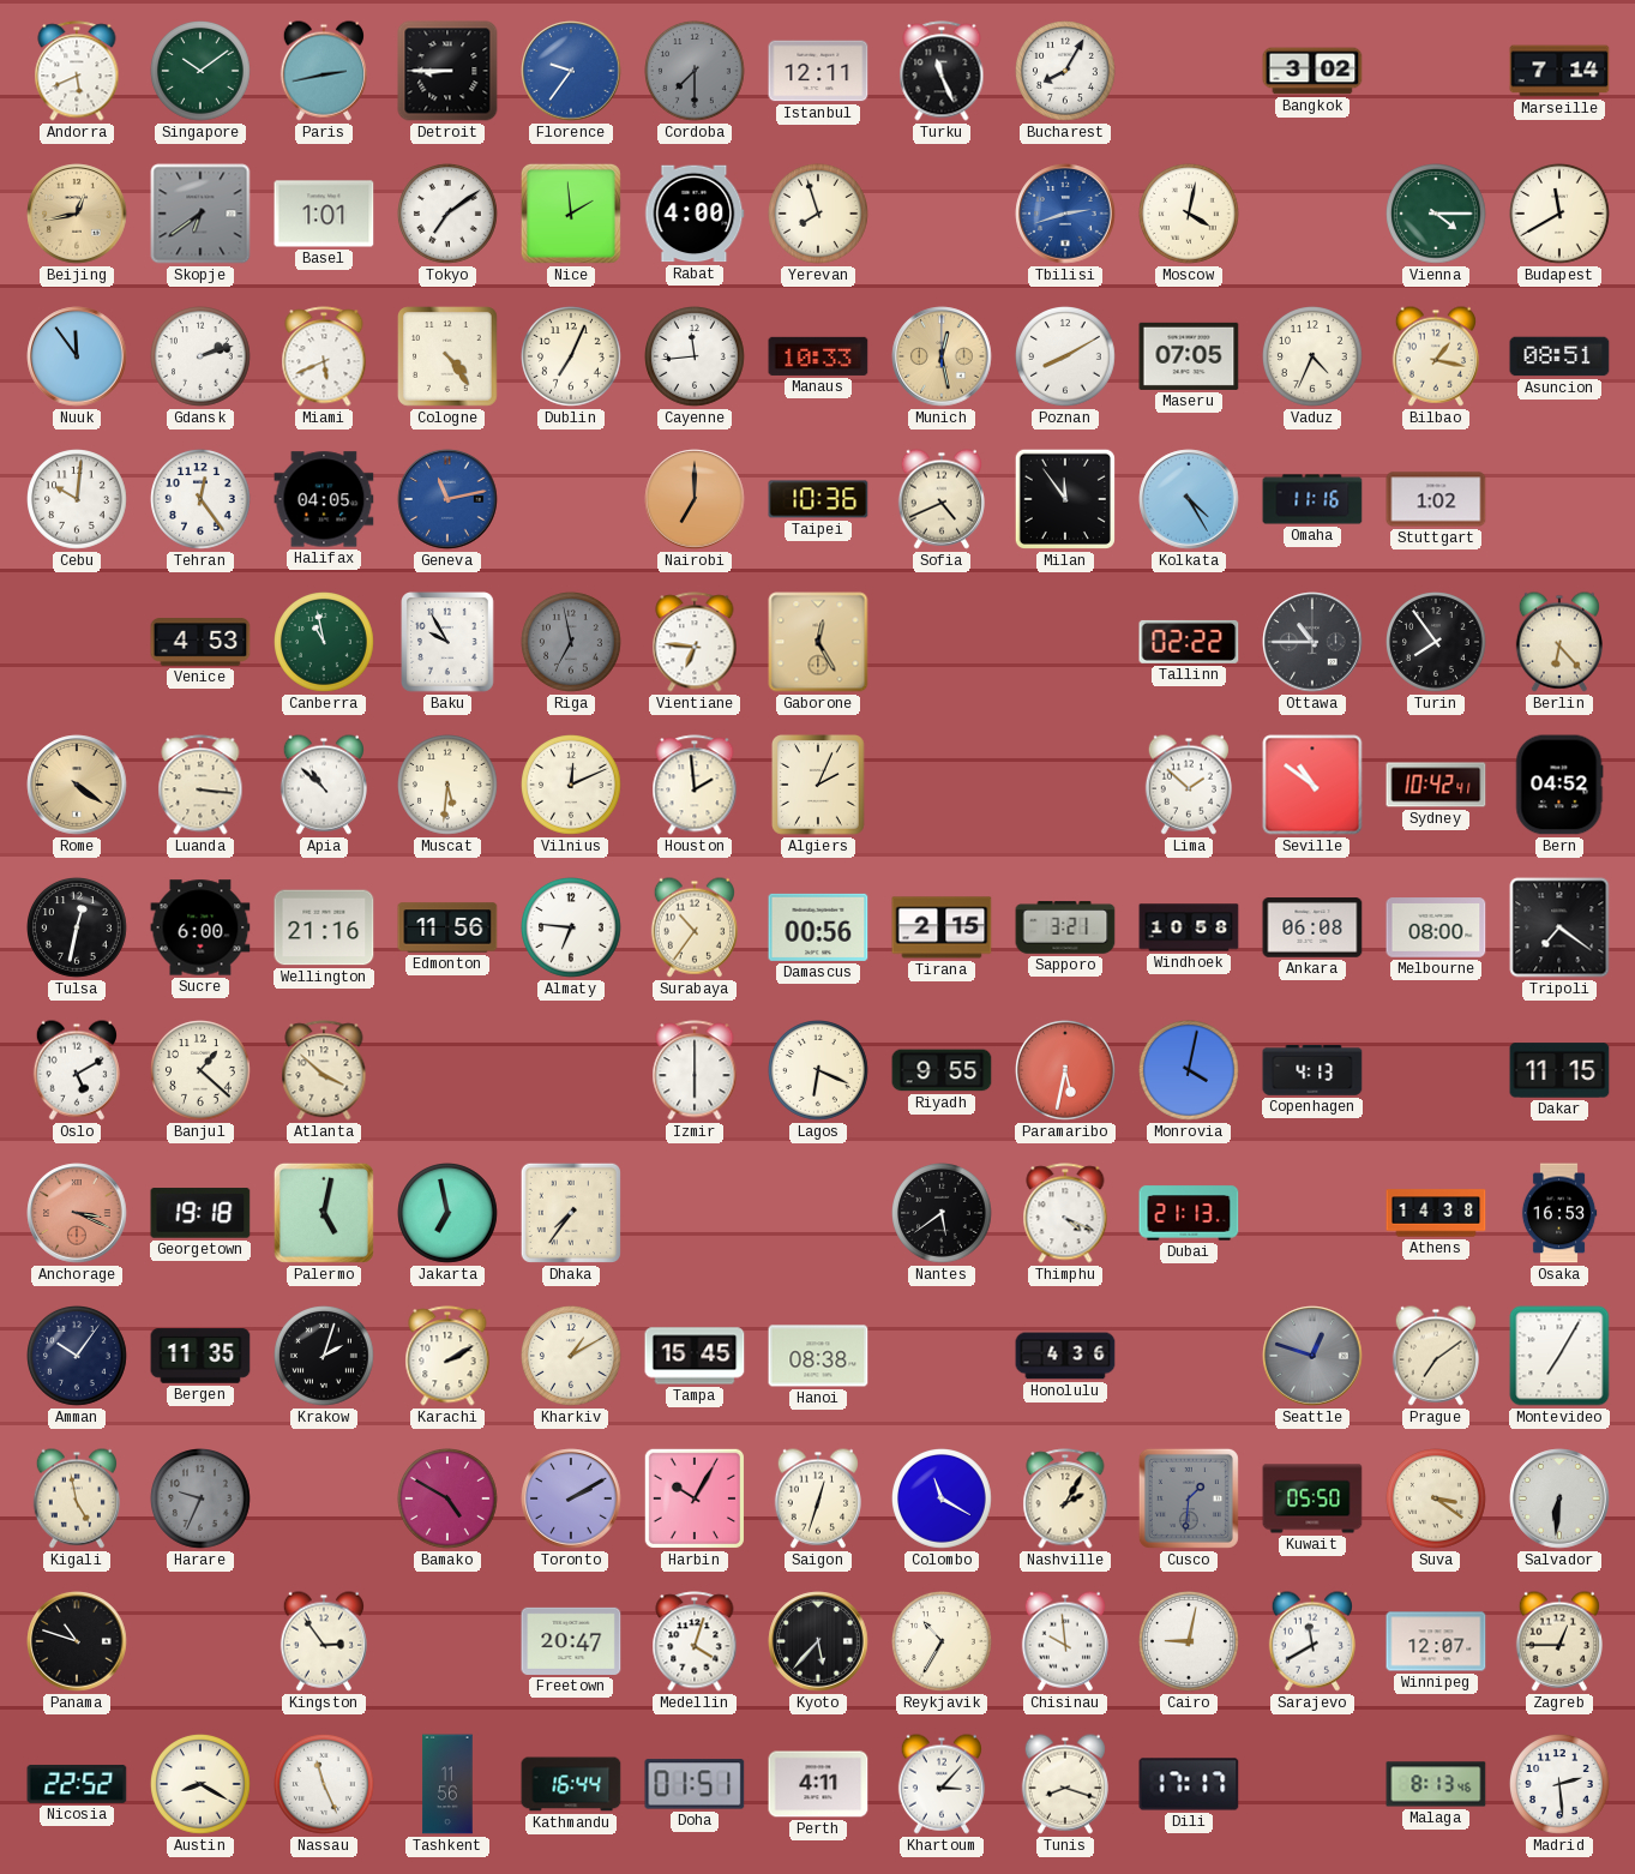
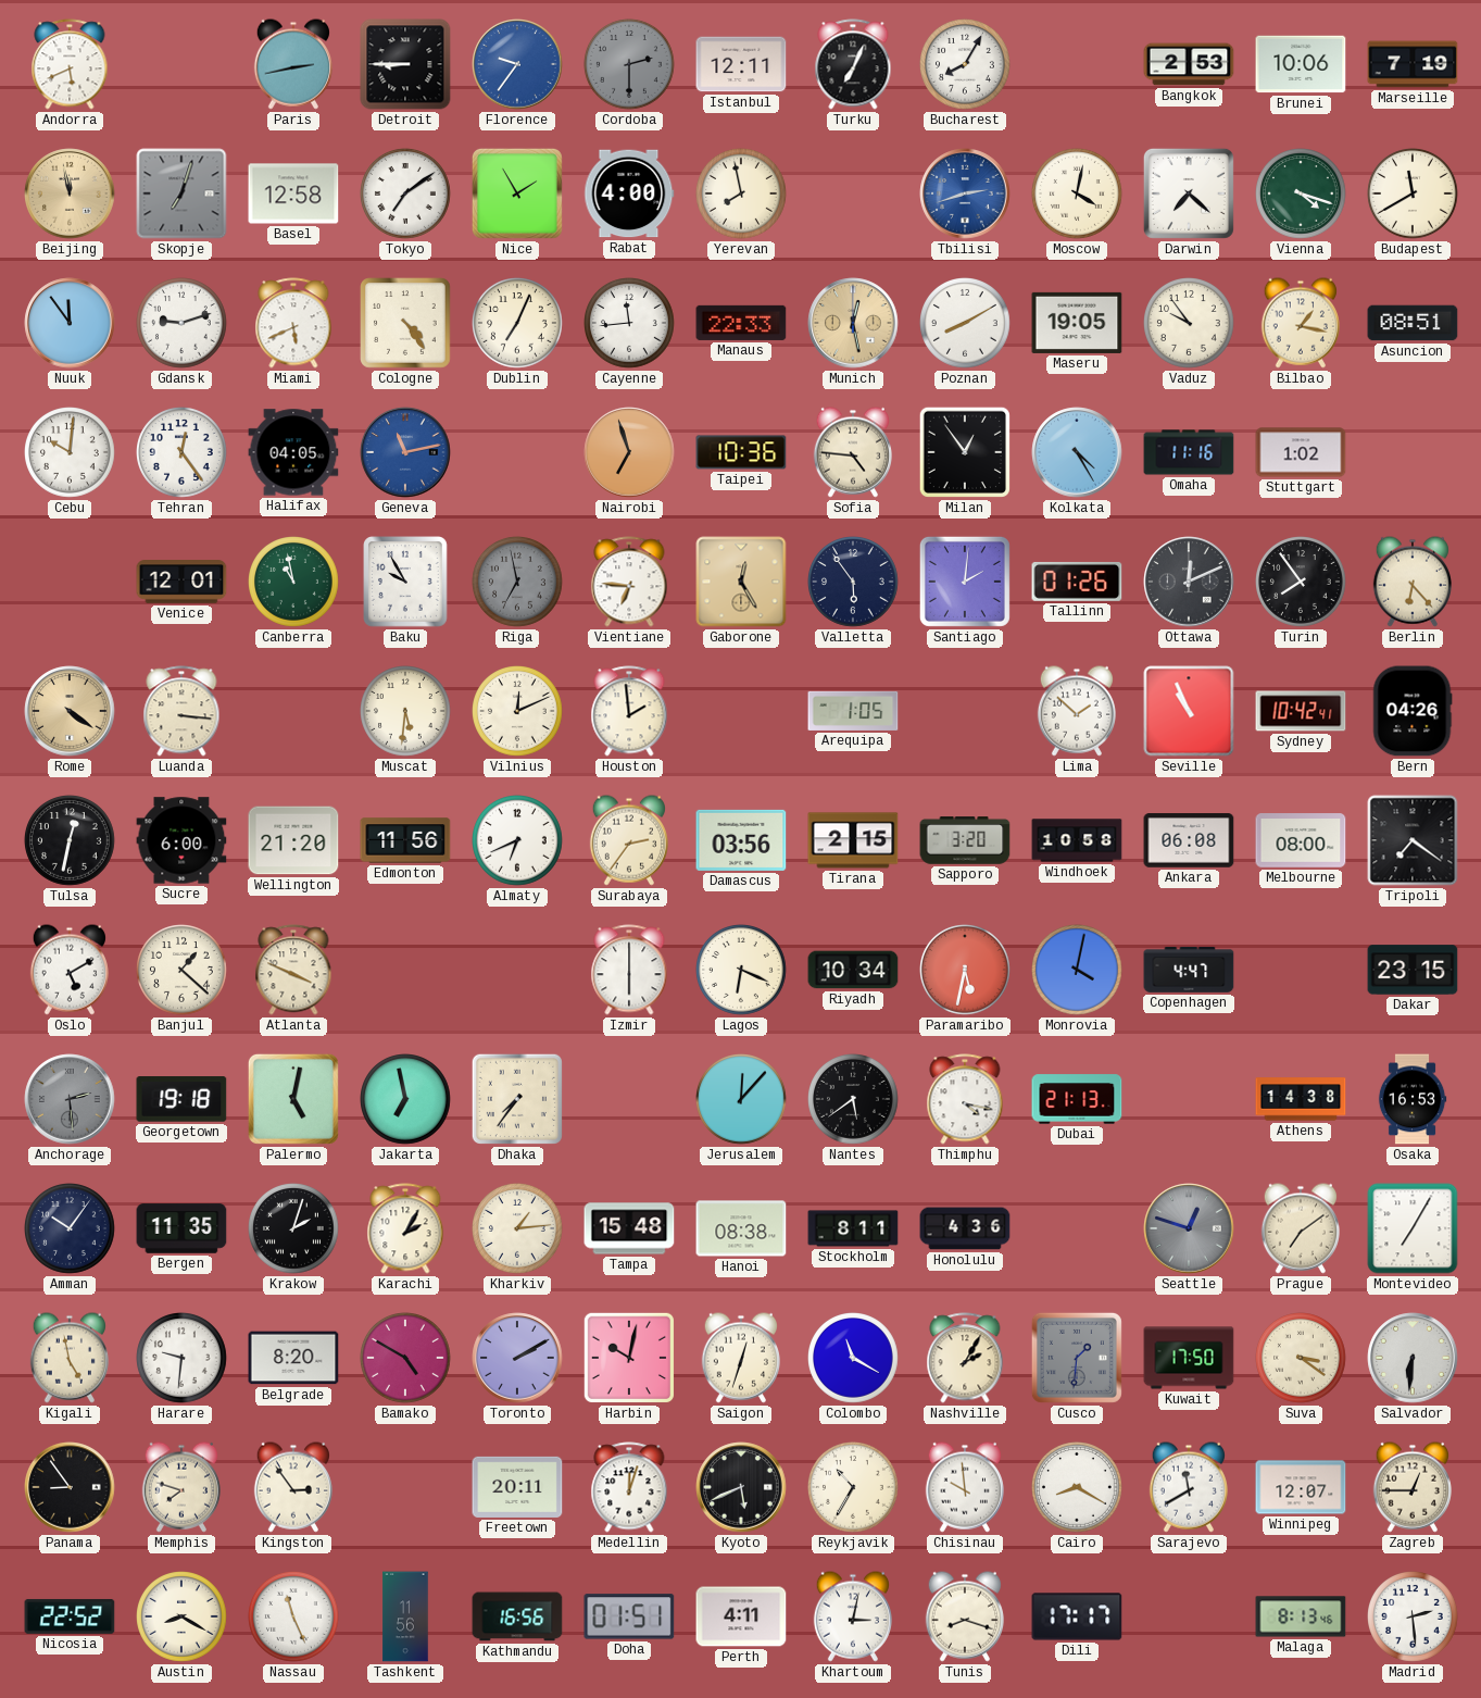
Singapore: 10:09 -> none
Cordoba: 7:30 -> 2:30
Turku: 11:26 -> 7:04
Bangkok: 3:02 -> 2:53
Brunei: none -> 10:06
Marseille: 7:14 -> 7:19
Beijing: 12:43 -> 11:58
Skopje: 6:39 -> 7:03
Basel: 1:01 -> 12:58
Nice: 1:59 -> 1:55
Yerevan: 7:57 -> 7:58
Darwin: none -> 7:22
Vienna: 4:15 -> 4:18
Gdansk: 2:12 -> 9:12
Manaus: 10:33 -> 22:33
Maseru: 07:05 -> 19:05
Vaduz: 4:34 -> 9:54
Nairobi: 7:00 -> 6:57
Sofia: 4:41 -> 4:46
Milan: 11:54 -> 12:54
Venice: 4:53 -> 12:01
Valletta: none -> 5:54
Santiago: none -> 2:01
Tallinn: 02:22 -> 01:26
Ottawa: 10:45 -> 12:11
Apia: 10:52 -> none
Algiers: 2:04 -> none
Arequipa: none -> 1:05
Seville: 10:51 -> 10:56
Bern: 04:52 -> 04:26
Wellington: 21:16 -> 21:20
Almaty: 6:46 -> 6:41
Surabaya: 10:36 -> 2:36
Damascus: 00:56 -> 03:56
Sapporo: 3:21 -> 3:20
Atlanta: 3:52 -> 3:49
Riyadh: 9:55 -> 10:34
Copenhagen: 4:13 -> 4:47
Dakar: 11:15 -> 23:15
Anchorage: 3:19 -> 2:29
Anchorage dial: salmon -> grey
Jerusalem: none -> 12:07
Thimphu: 4:19 -> 4:17
Karachi: 2:10 -> 2:05
Kharkiv: 1:10 -> 1:14
Tampa: 15:45 -> 15:48
Stockholm: none -> 8:11
Harare: 9:34 -> 9:31
Harare dial: grey -> white
Belgrade: none -> 8:20
Harbin: 10:05 -> 10:02
Kuwait: 05:50 -> 17:50
Panama: 10:48 -> 8:54
Memphis: none -> 7:48
Freetown: 20:47 -> 20:11
Medellin: 4:03 -> 12:03
Kyoto: 5:37 -> 5:41
Cairo: 9:02 -> 8:20
Kathmandu: 16:44 -> 16:56
Khartoum: 3:07 -> 3:02
